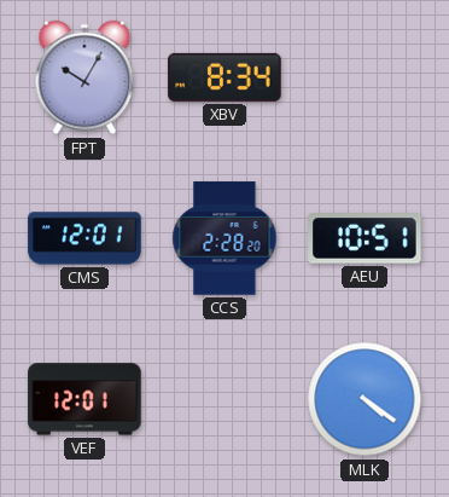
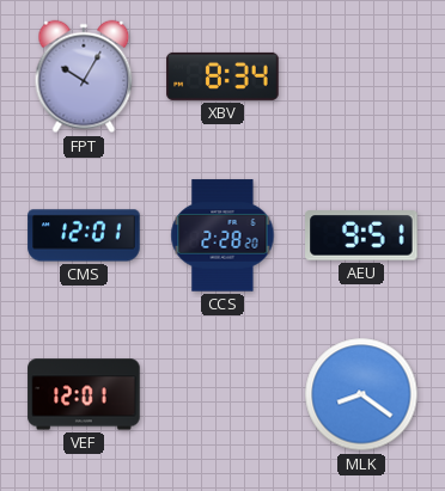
AEU: 10:51 -> 9:51
MLK: 4:21 -> 8:21
